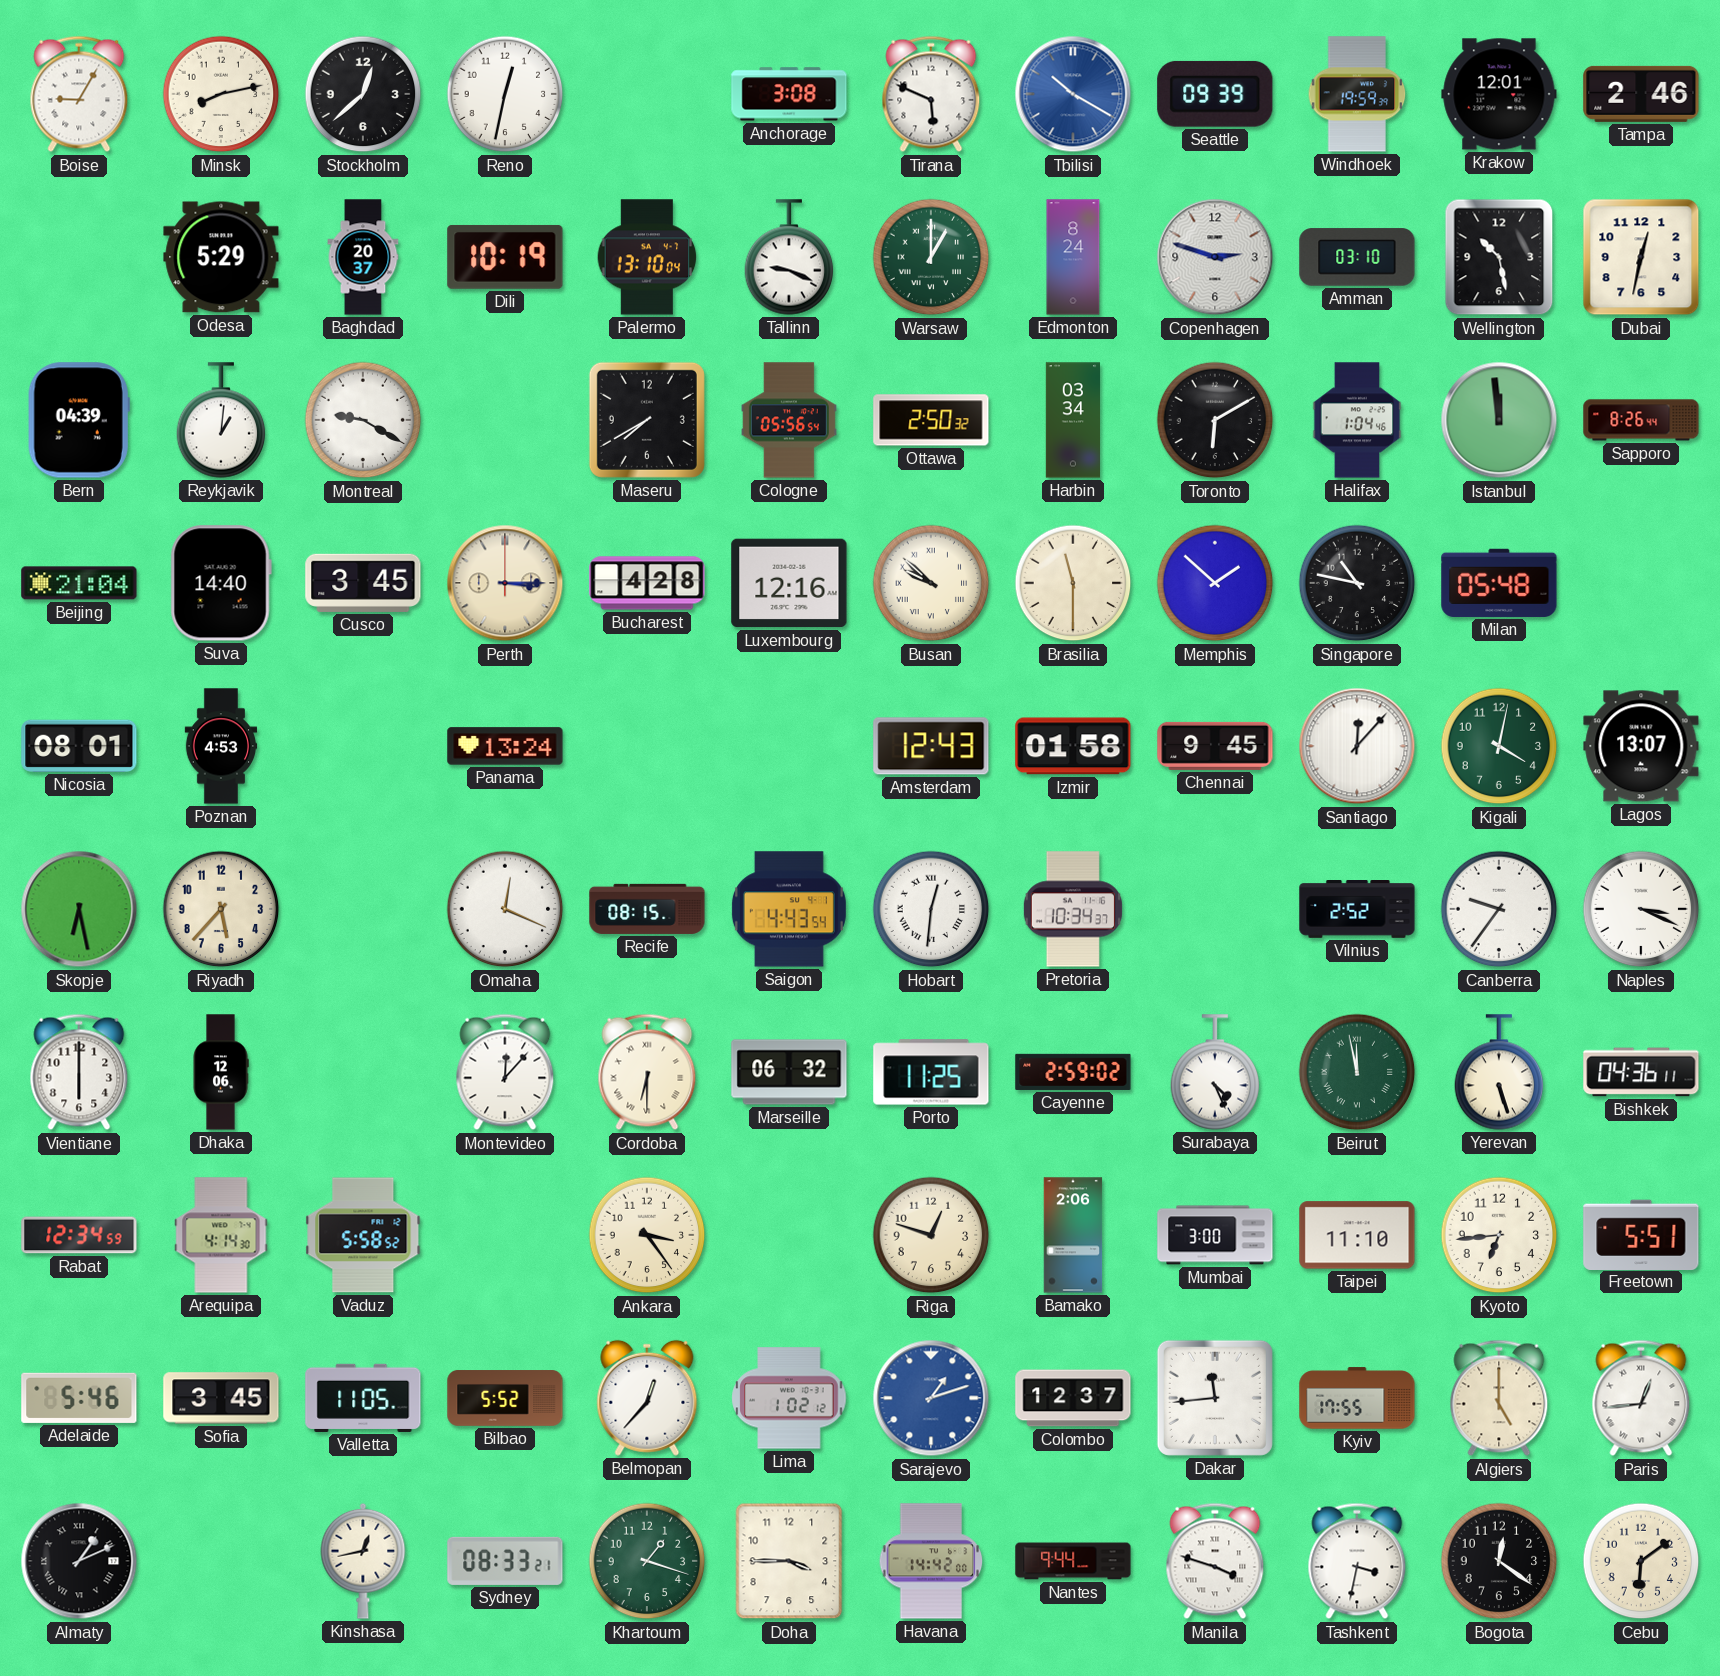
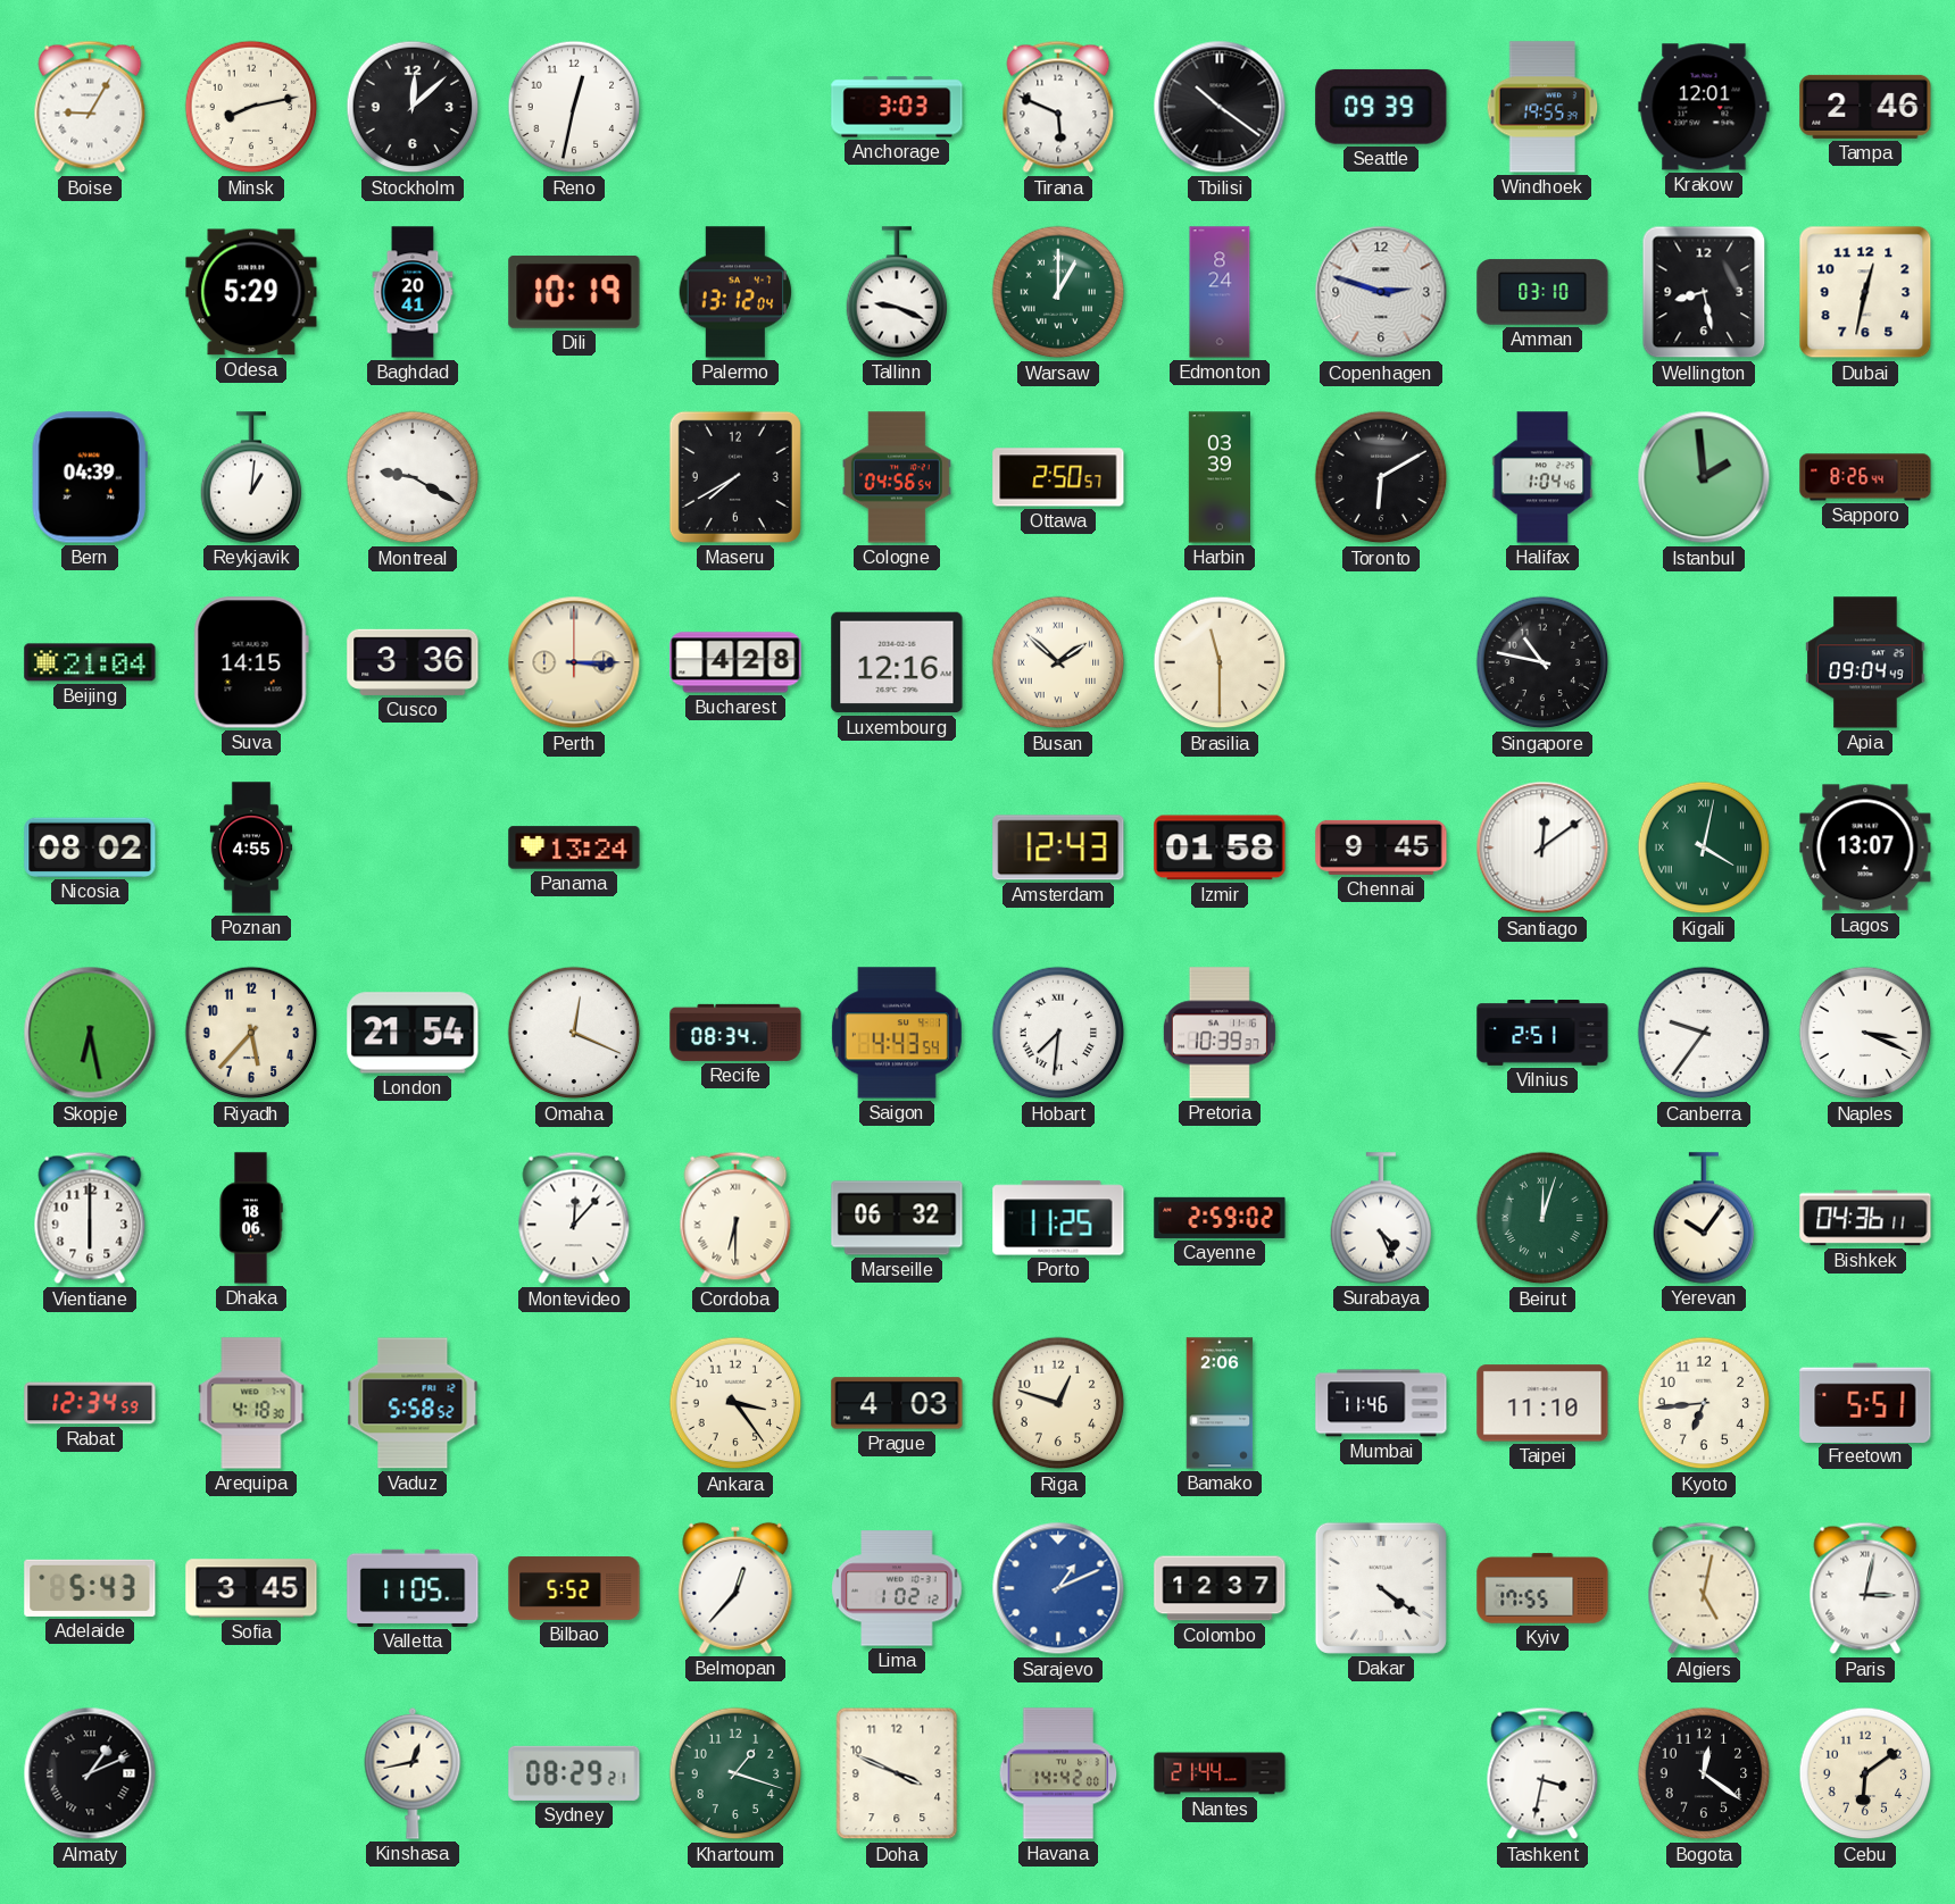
Stockholm: 12:38 -> 12:08
Anchorage: 3:08 -> 3:03
Tbilisi: 10:20 -> 10:21
Tbilisi dial: blue -> black
Windhoek: 19:59 -> 19:55
Baghdad: 20:37 -> 20:41
Palermo: 13:10 -> 13:12
Wellington: 10:28 -> 8:28
Cologne: 05:56 -> 04:56
Ottawa: 2:50:32 -> 2:50:57
Harbin: 03:34 -> 03:39
Istanbul: 11:59 -> 1:59
Suva: 14:40 -> 14:15
Cusco: 3:45 -> 3:36
Busan: 9:52 -> 1:52
Memphis: 1:52 -> none
Milan: 05:48 -> none
Apia: none -> 09:04
Nicosia: 08:01 -> 08:02
Poznan: 4:53 -> 4:55
Santiago: 12:07 -> 12:09
Kigali numerals: Arabic -> Roman
London: none -> 21:54
Recife: 08:15 -> 08:34
Hobart: 12:31 -> 7:31
Pretoria: 10:34 -> 10:39
Vilnius: 2:52 -> 2:51
Dhaka: 12:06 -> 18:06
Beirut: 11:58 -> 12:03
Yerevan: 5:27 -> 10:06
Arequipa: 4:14 -> 4:18
Prague: none -> 4:03
Mumbai: 3:00 -> 11:46
Adelaide: 5:46 -> 5:43
Sarajevo: 1:12 -> 1:11
Dakar: 11:44 -> 4:21
Algiers: 5:00 -> 5:02
Paris: 12:44 -> 3:02
Sydney: 08:33 -> 08:29
Doha: 3:45 -> 3:49
Nantes: 9:44 -> 21:44
Manila: 3:48 -> none
